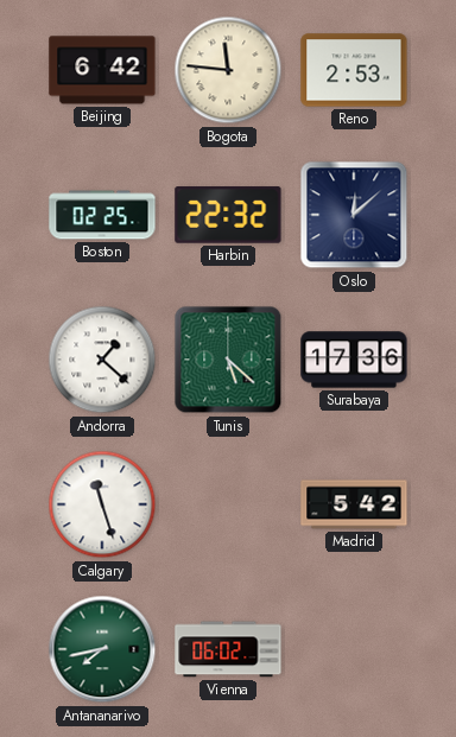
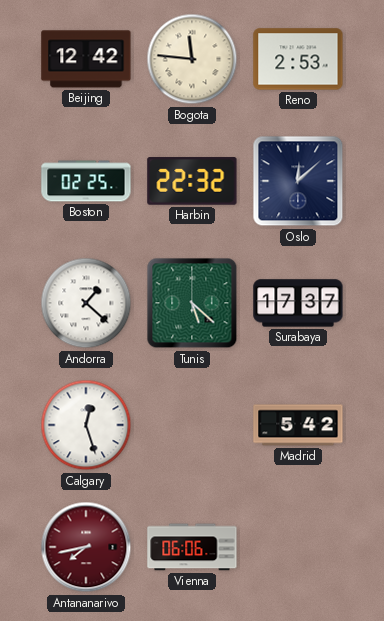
Beijing: 6:42 -> 12:42
Surabaya: 17:36 -> 17:37
Calgary: 11:27 -> 12:27
Antananarivo dial: green -> burgundy
Vienna: 06:02 -> 06:06
